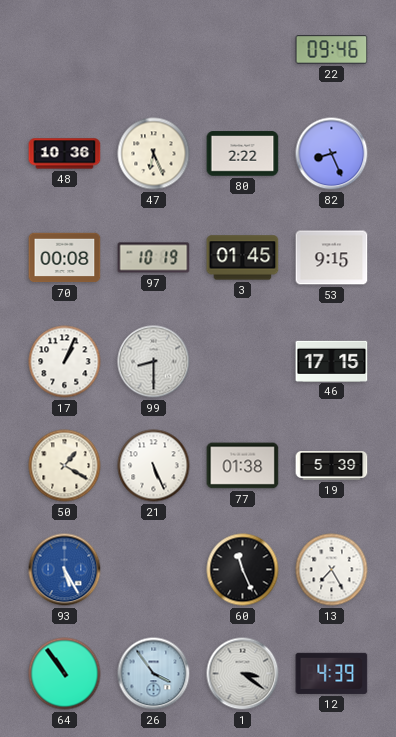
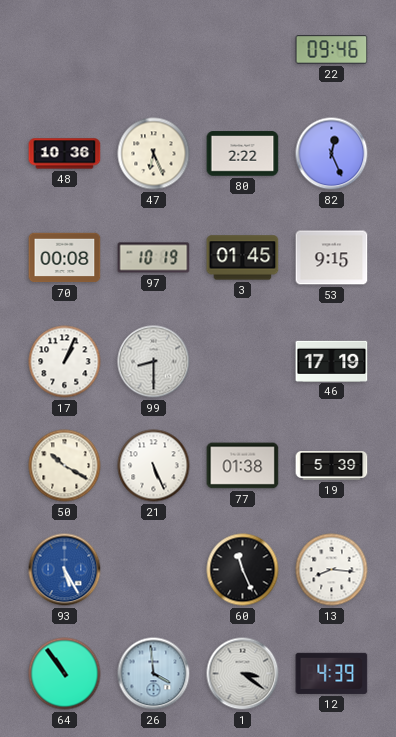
82: 8:26 -> 12:26
46: 17:15 -> 17:19
50: 1:20 -> 10:20
13: 7:25 -> 8:16
26: 3:54 -> 3:59
